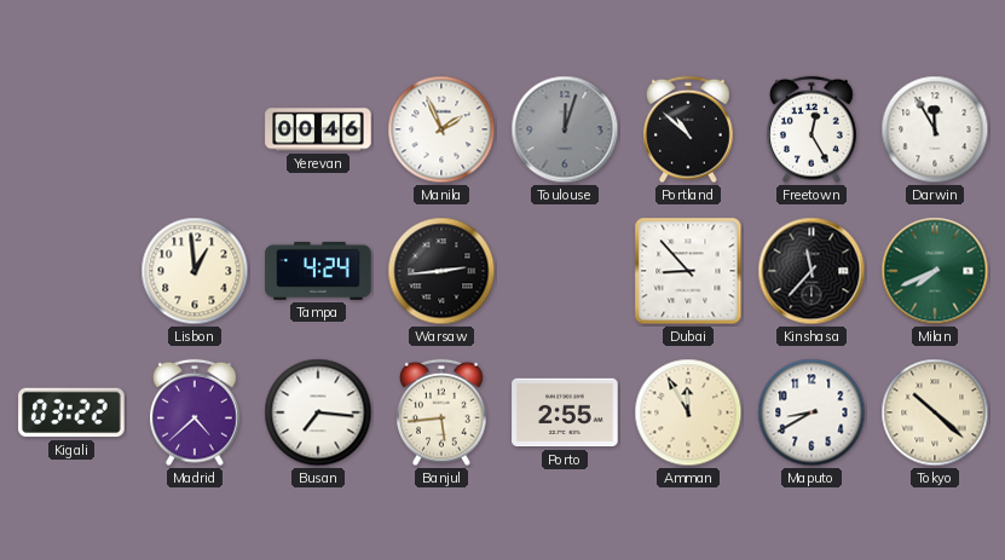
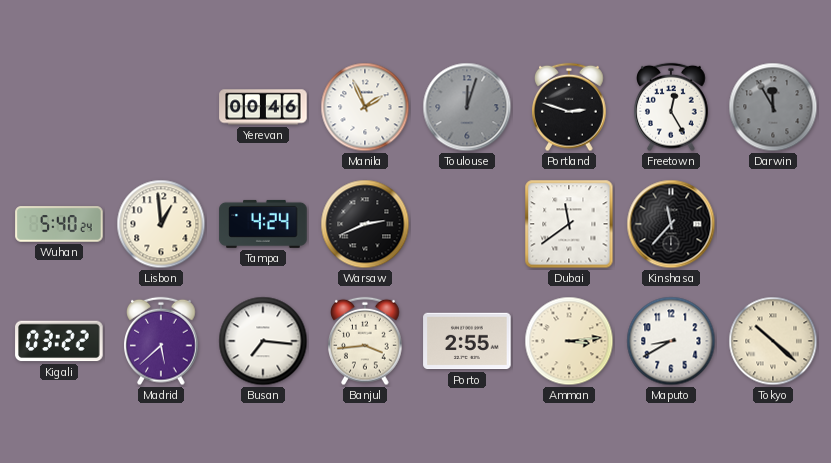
Portland: 10:52 -> 2:48
Darwin dial: white -> grey
Wuhan: none -> 5:40
Warsaw: 2:44 -> 2:41
Dubai: 8:53 -> 11:39
Milan: 7:41 -> none
Madrid: 4:38 -> 5:38
Banjul: 5:44 -> 3:44
Amman: 11:55 -> 3:14
